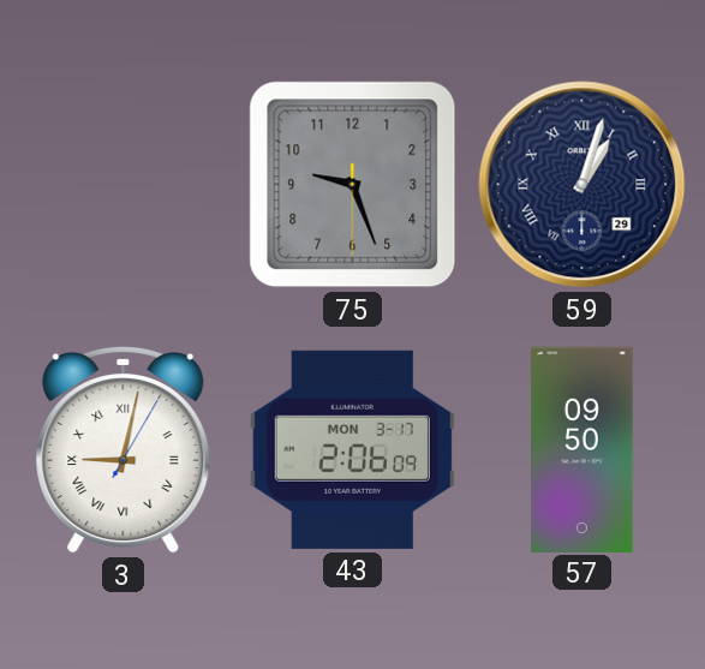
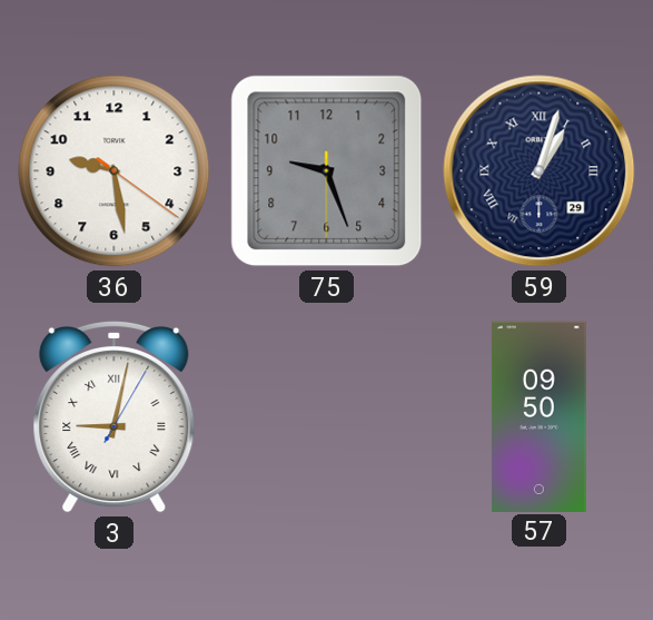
36: none -> 9:28
43: 2:06 -> none
